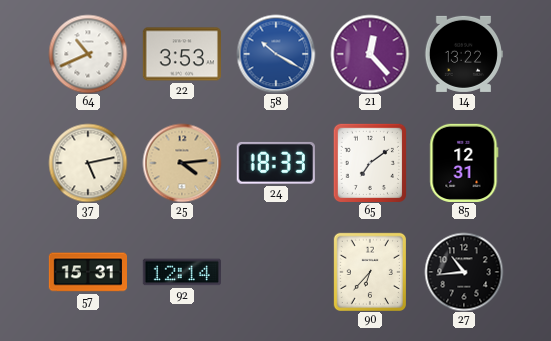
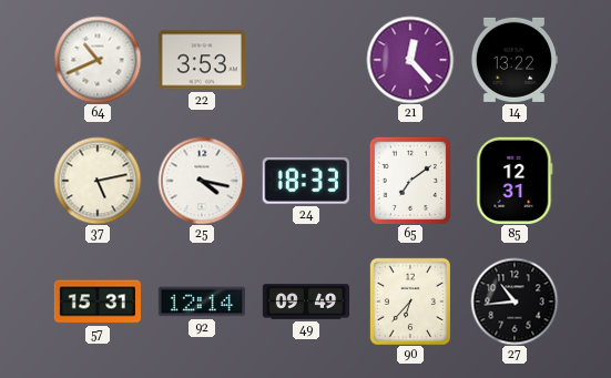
58: 10:20 -> none
25: 4:14 -> 4:17
25 dial: champagne -> white
49: none -> 09:49
